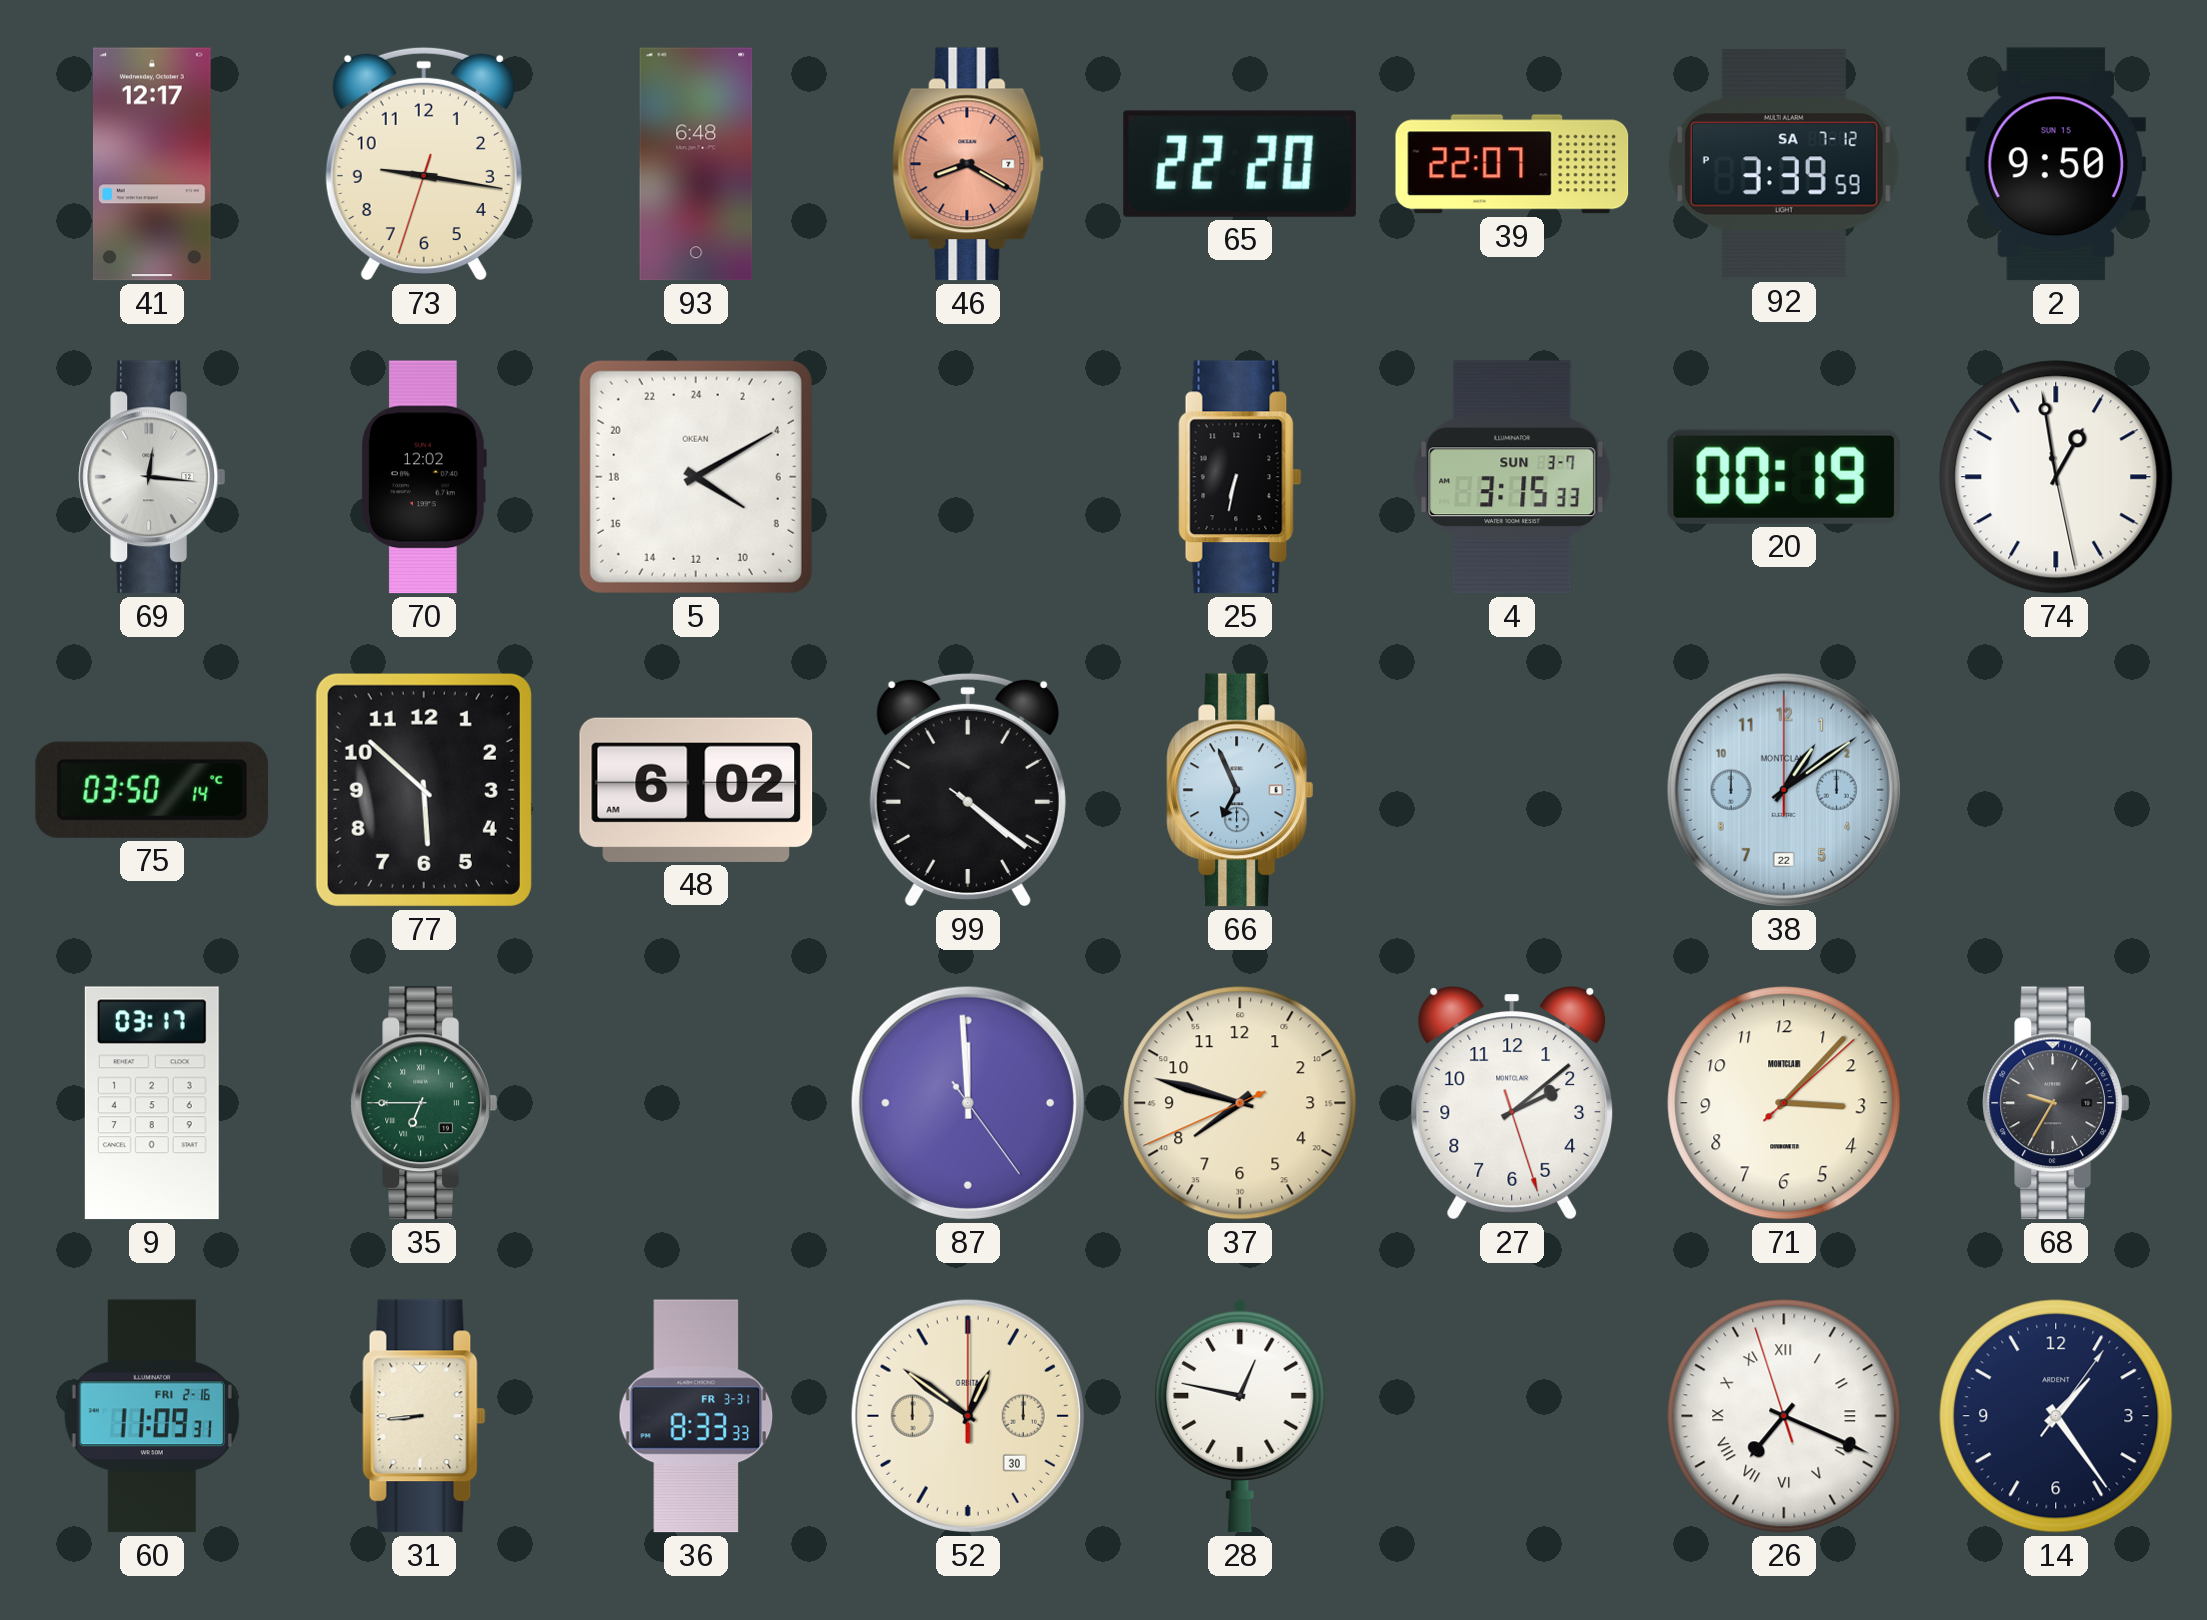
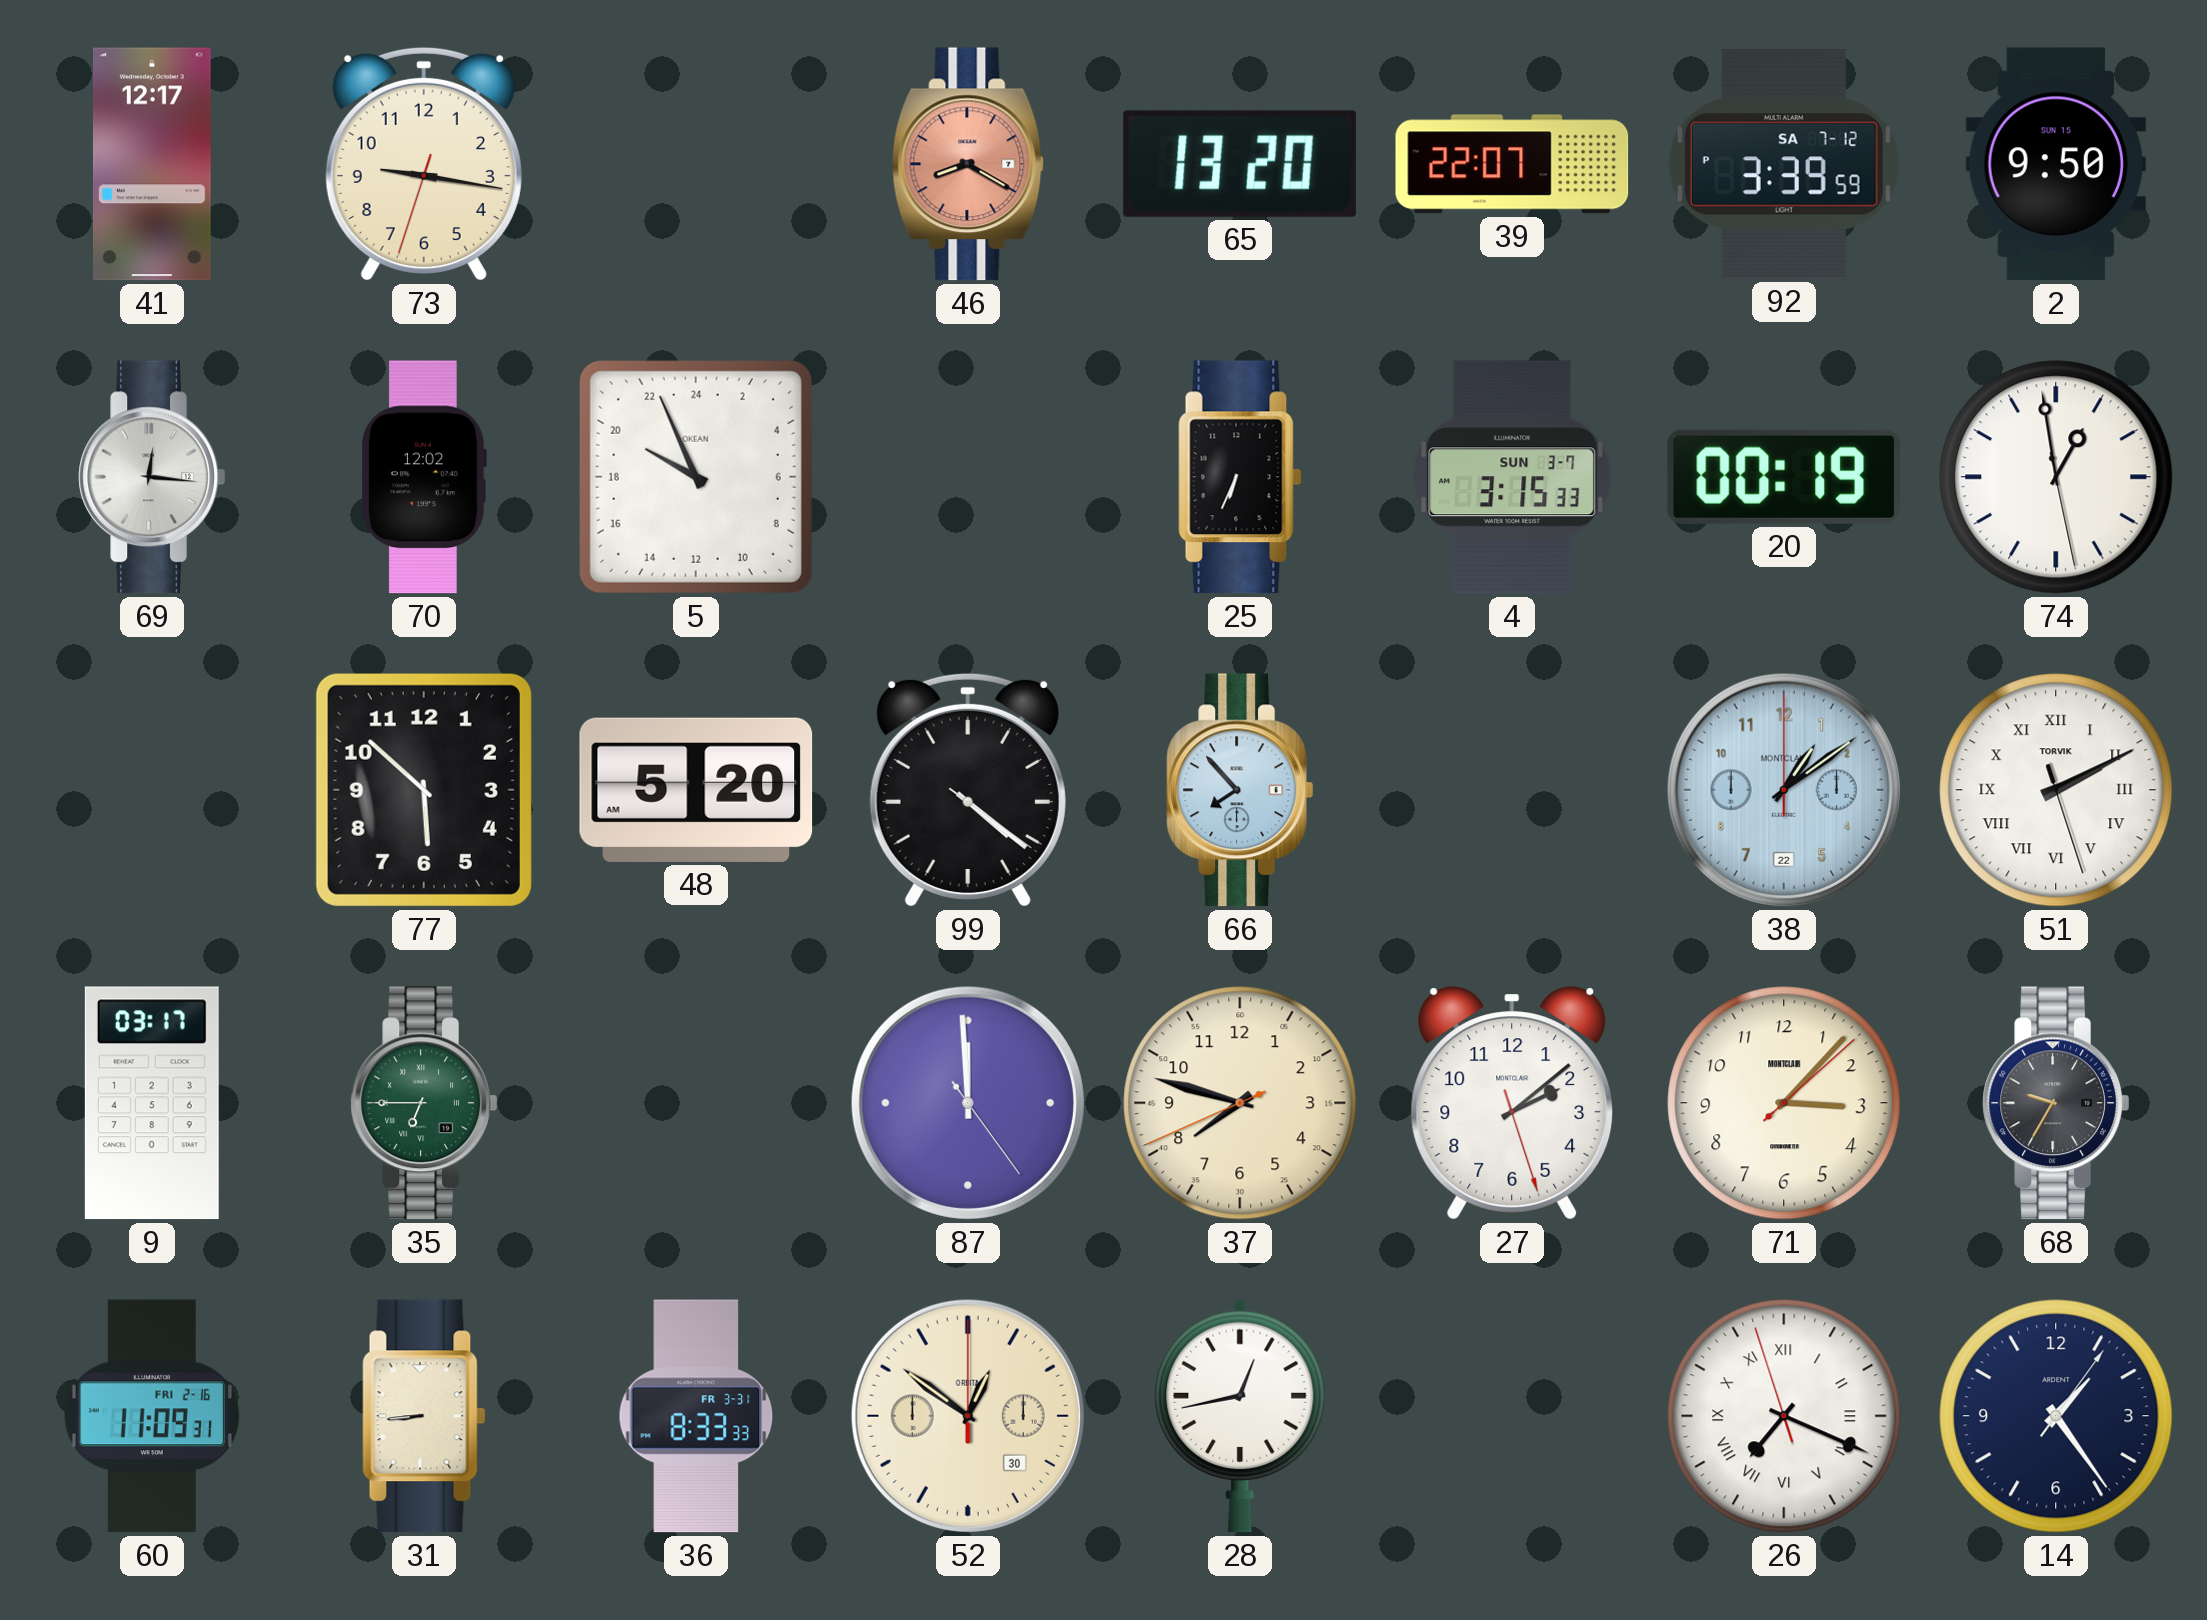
93: 6:48 -> none
65: 22:20 -> 13:20
5: 8:10 -> 19:56
25: 6:32 -> 6:34
75: 03:50 -> none
48: 6:02 -> 5:20
66: 6:56 -> 7:53
51: none -> 2:10
28: 12:47 -> 12:43
